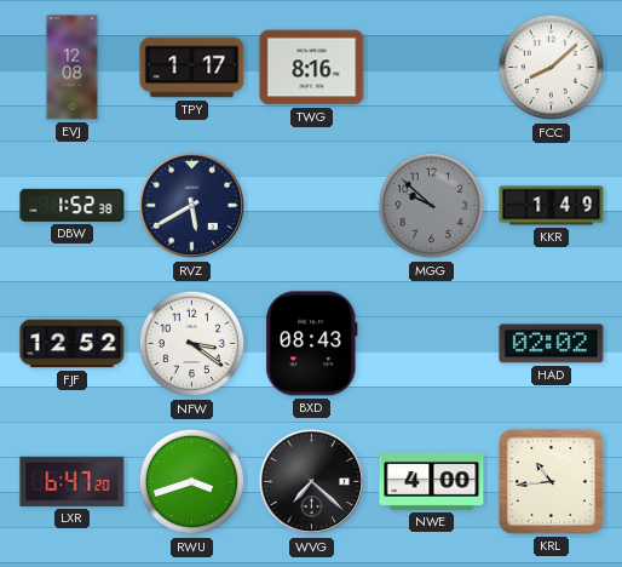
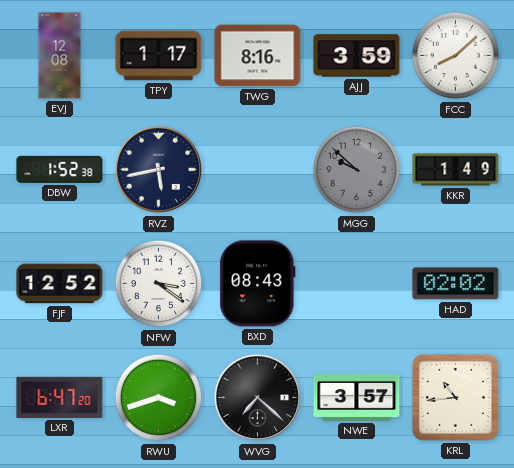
AJJ: none -> 3:59
RVZ: 5:40 -> 5:43
NWE: 4:00 -> 3:57
